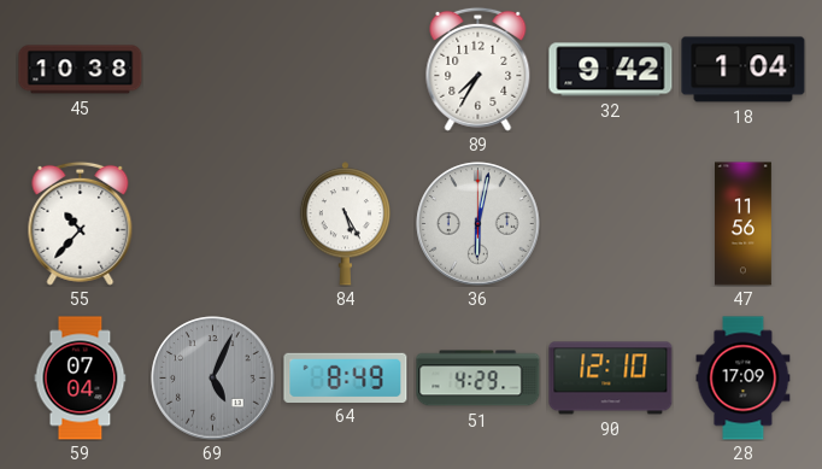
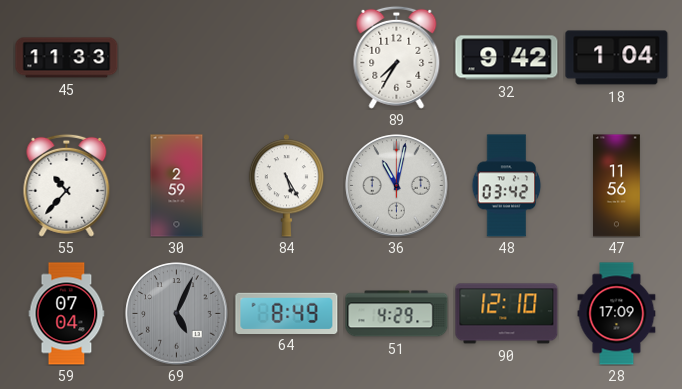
45: 10:38 -> 11:33
30: none -> 2:59
36: 6:02 -> 11:02
48: none -> 03:42
